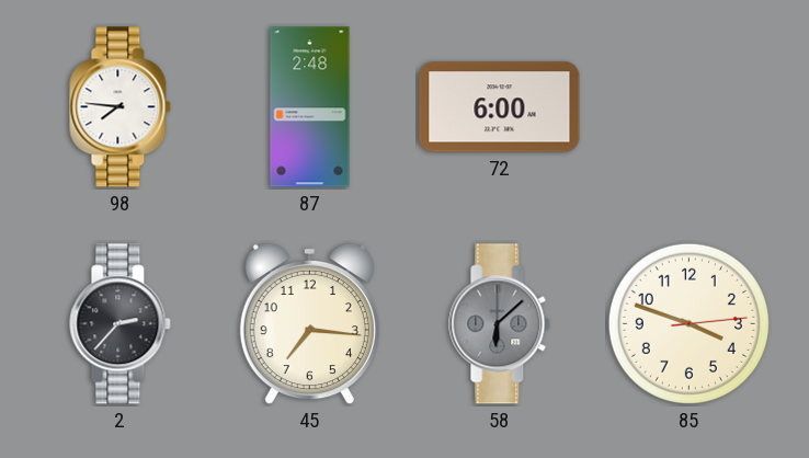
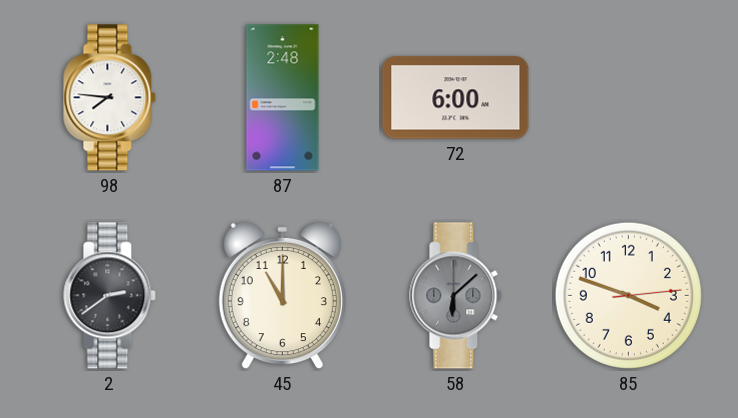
2: 2:37 -> 2:39
45: 7:16 -> 11:00
